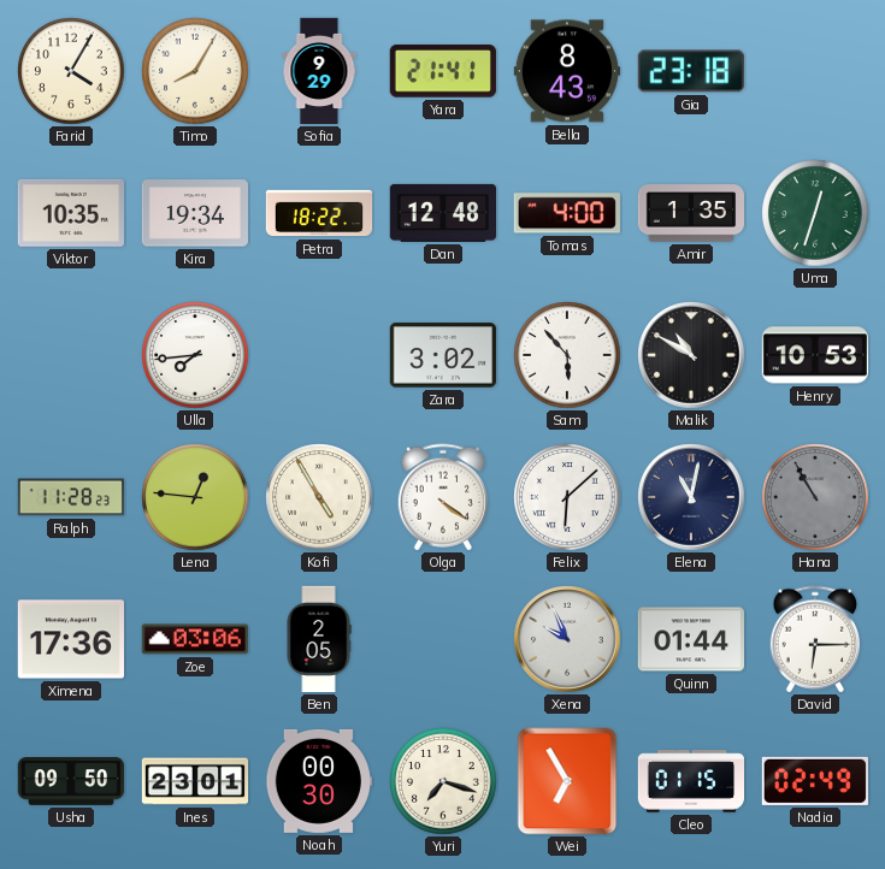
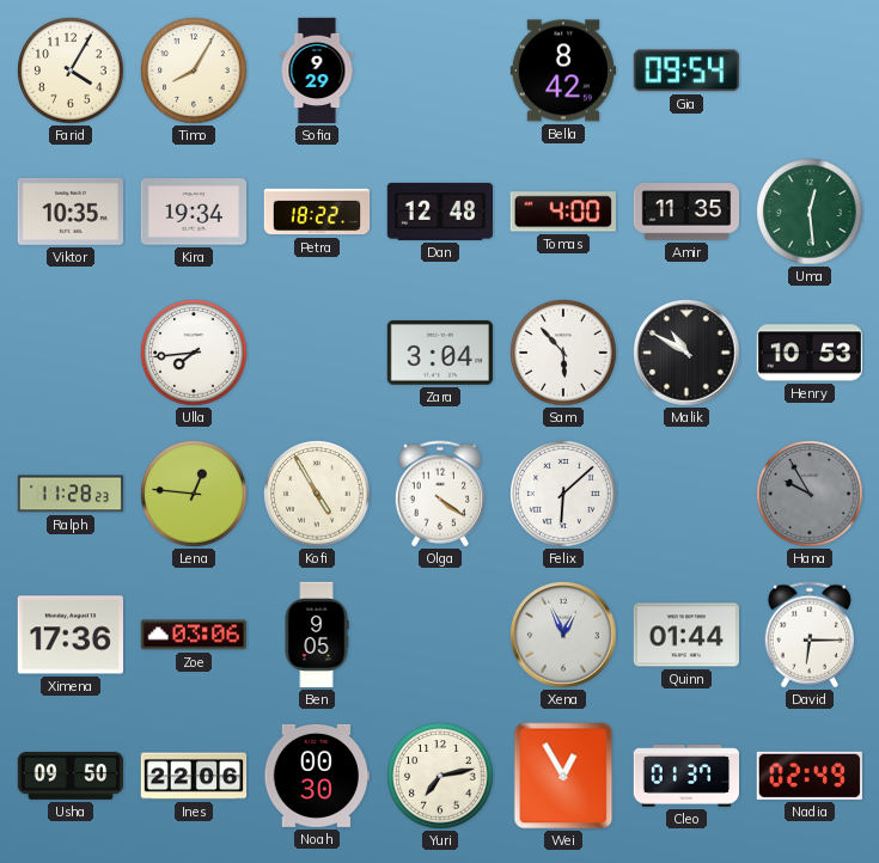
Yara: 21:41 -> none
Bella: 8:43 -> 8:42
Gia: 23:18 -> 09:54
Amir: 1:35 -> 11:35
Uma: 12:33 -> 12:29
Zara: 3:02 -> 3:04
Elena: 11:02 -> none
Hana: 10:55 -> 9:55
Ben: 2:05 -> 9:05
Xena: 9:56 -> 12:56
Ines: 23:01 -> 22:06
Yuri: 7:18 -> 7:13
Wei: 6:55 -> 12:55
Cleo: 01:15 -> 01:37
